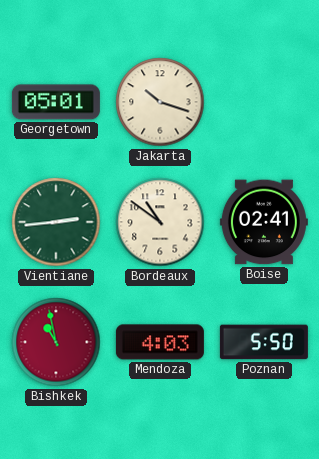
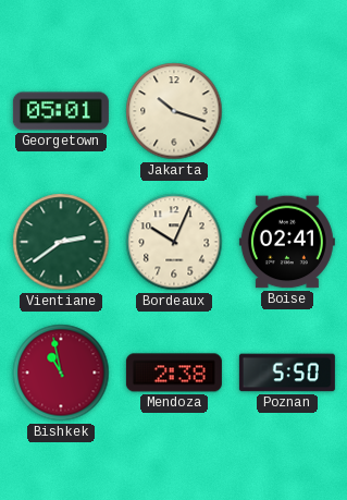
Vientiane: 2:44 -> 2:39
Bordeaux: 10:51 -> 10:04
Mendoza: 4:03 -> 2:38
